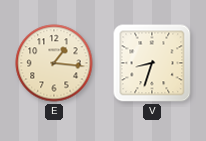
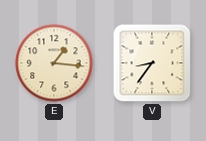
V: 8:33 -> 8:36
